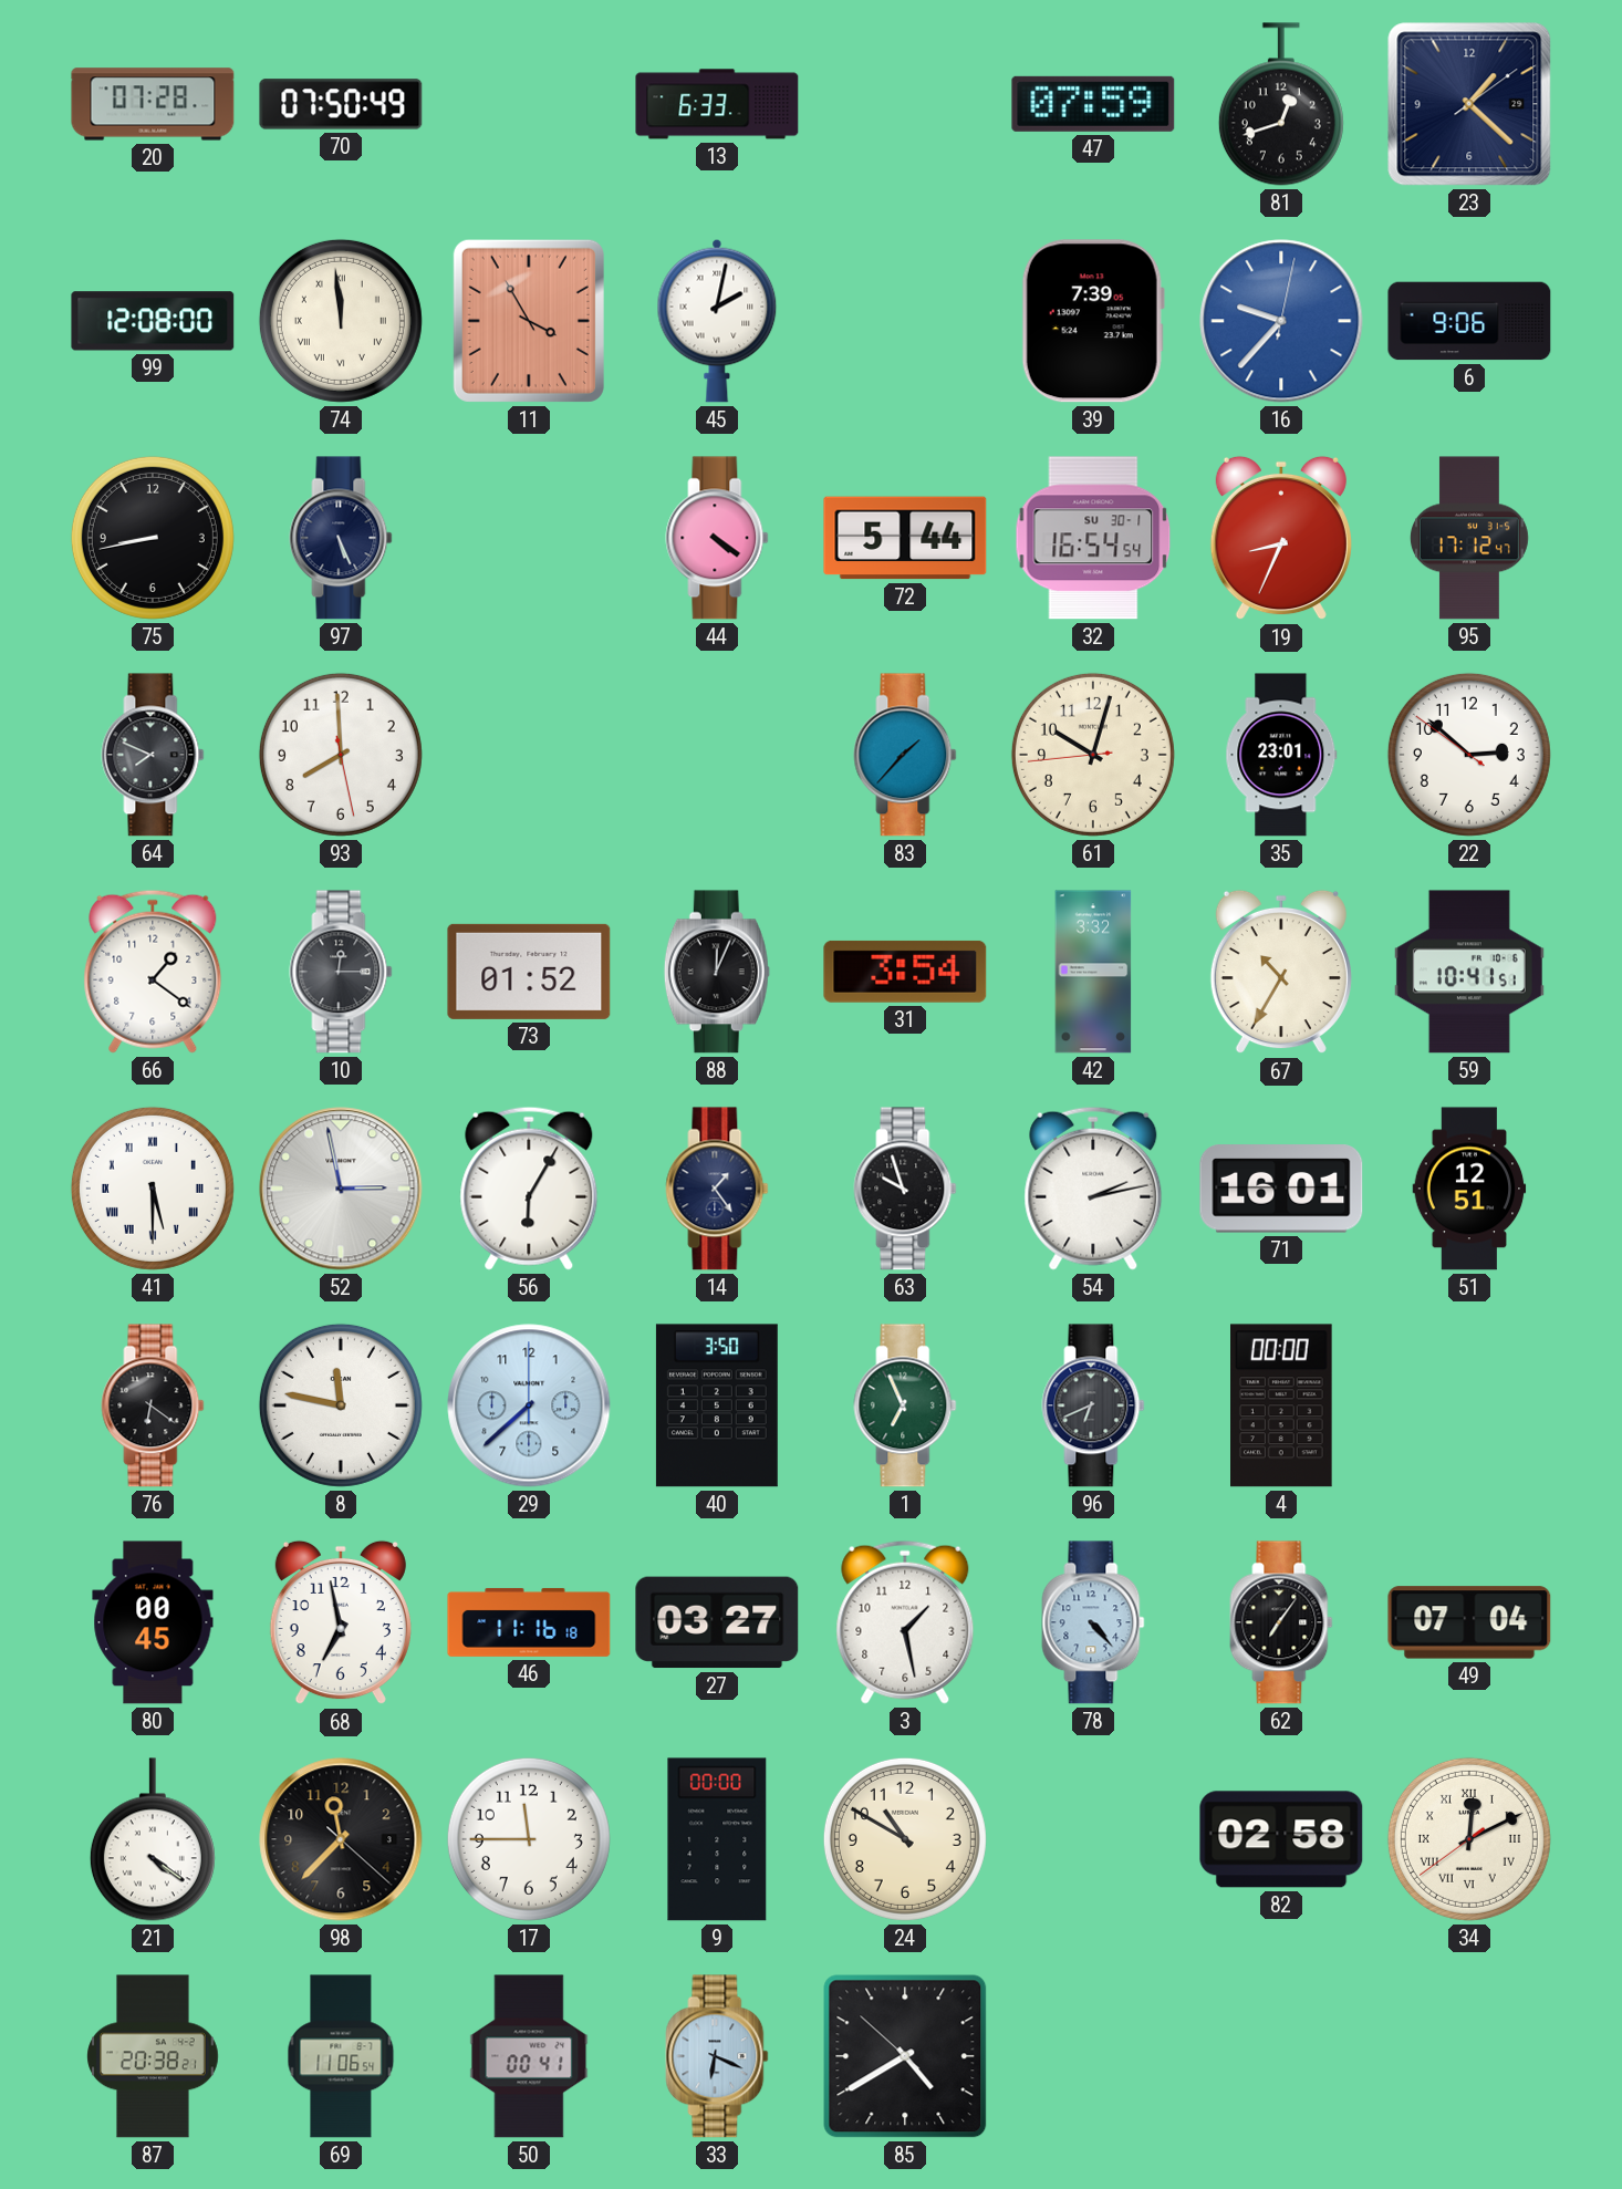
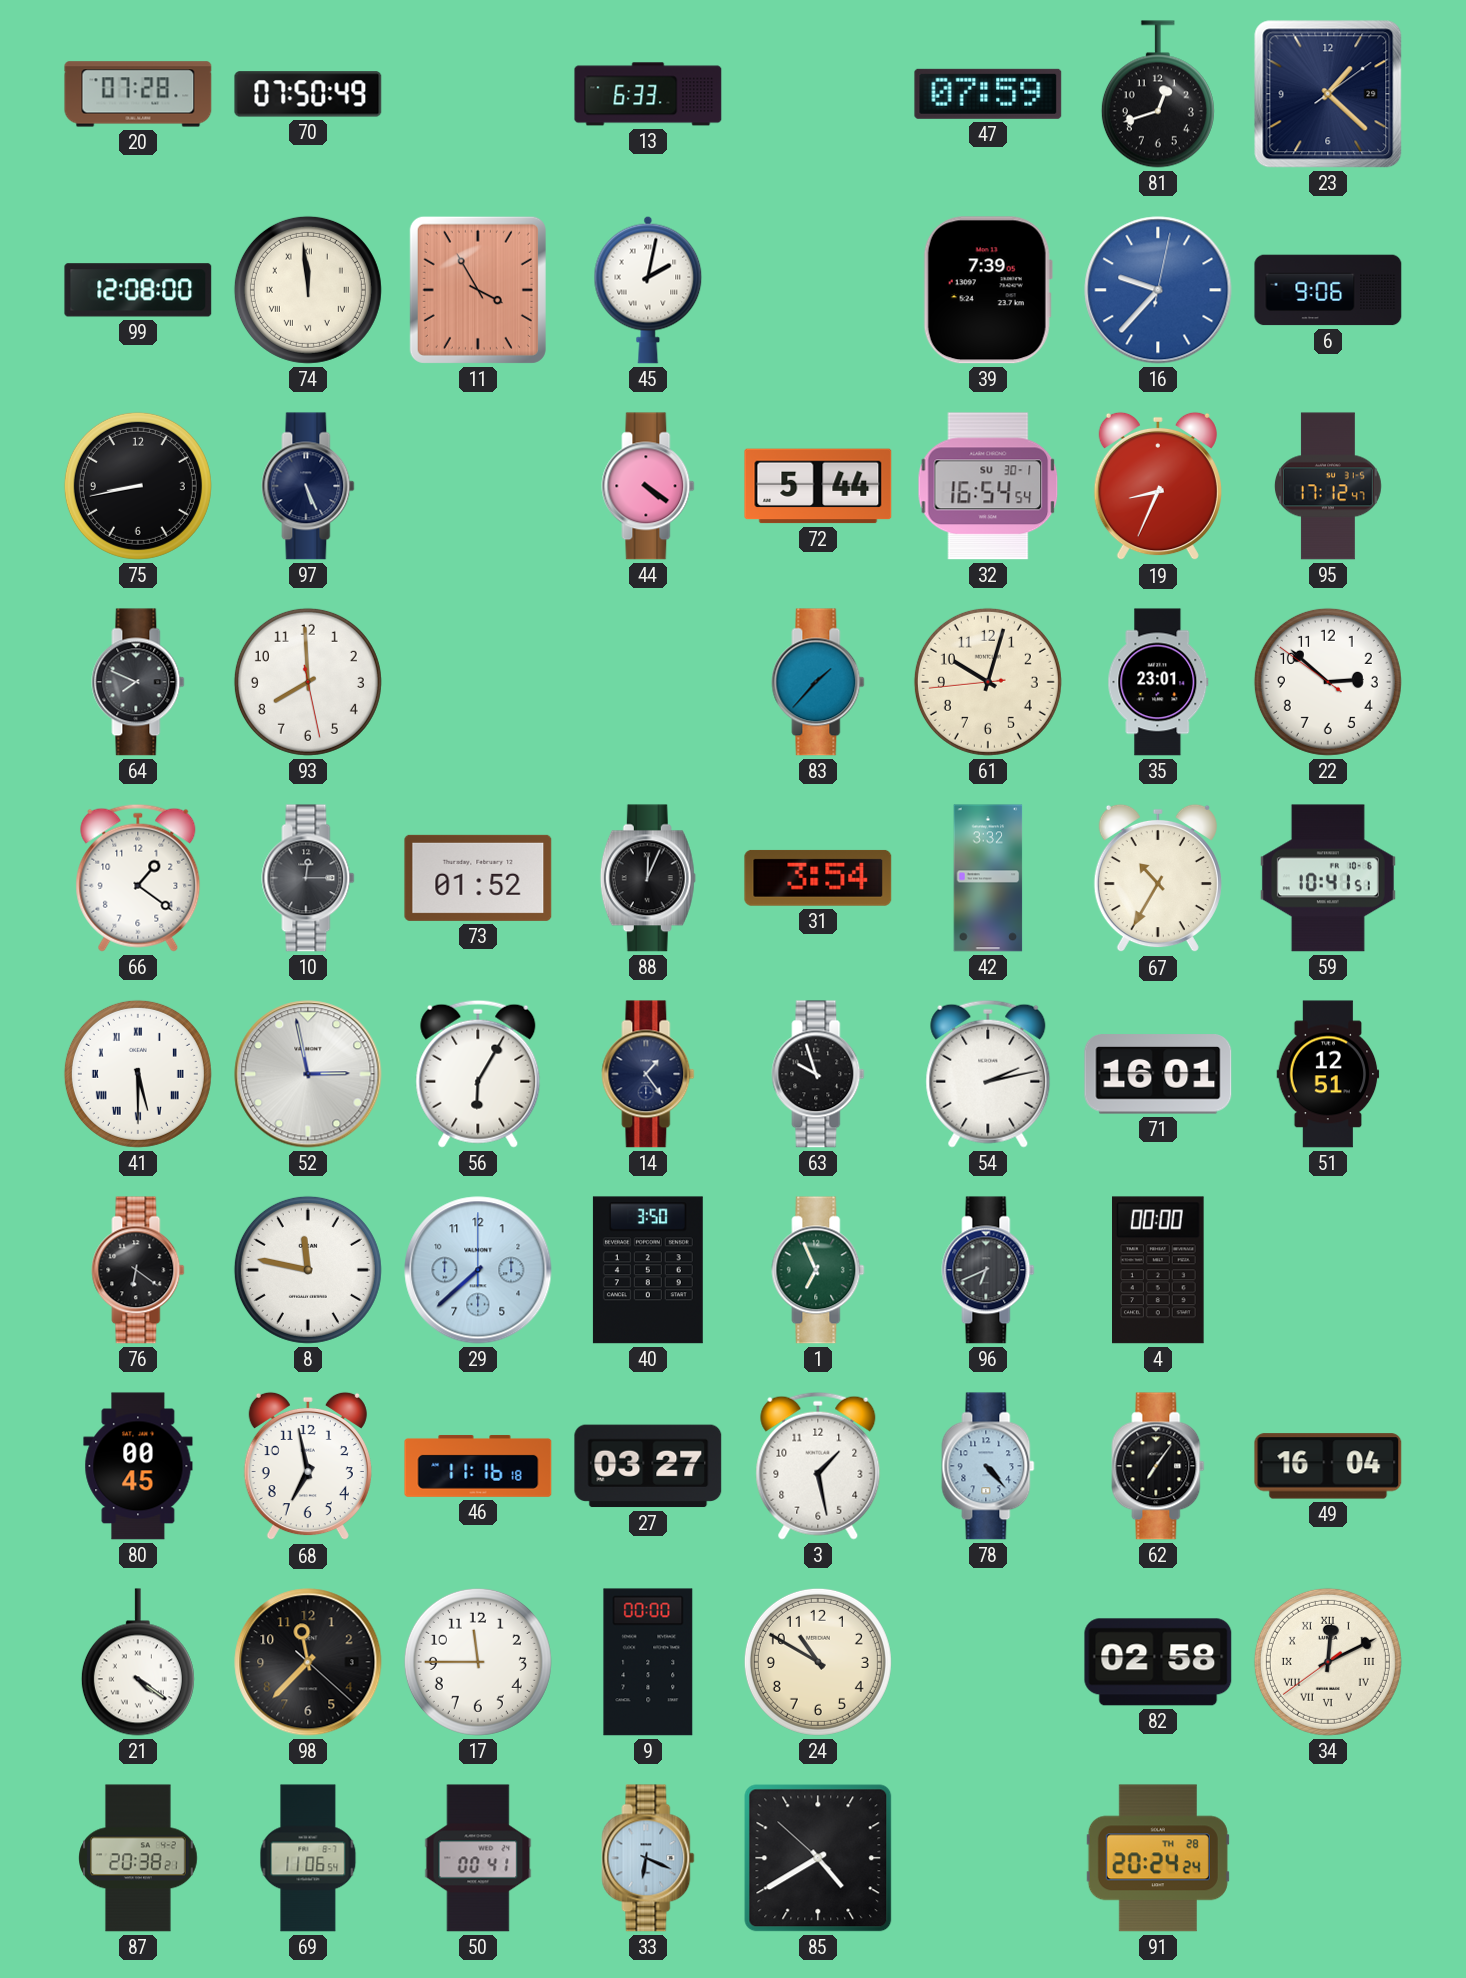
49: 07:04 -> 16:04
91: none -> 20:24
